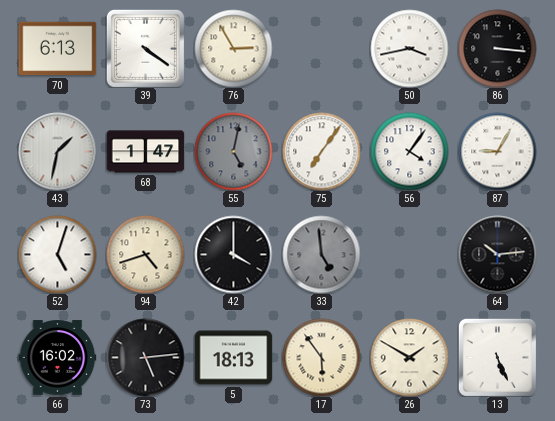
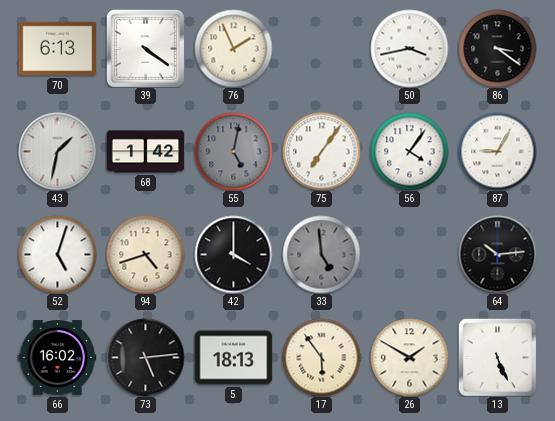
76: 2:55 -> 1:56
86: 3:16 -> 3:21
68: 1:47 -> 1:42
